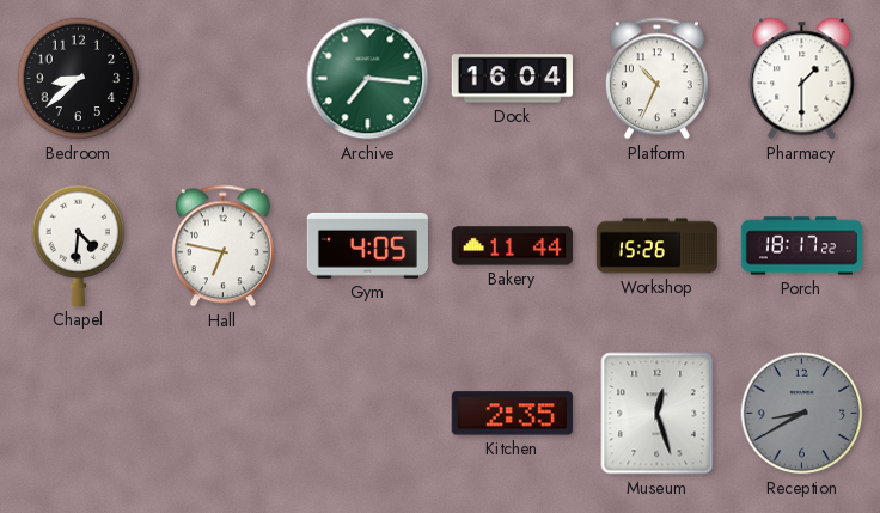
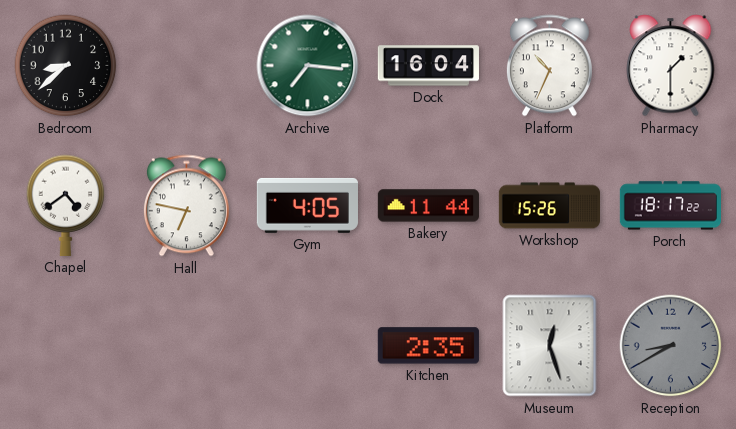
Chapel: 4:31 -> 4:39
